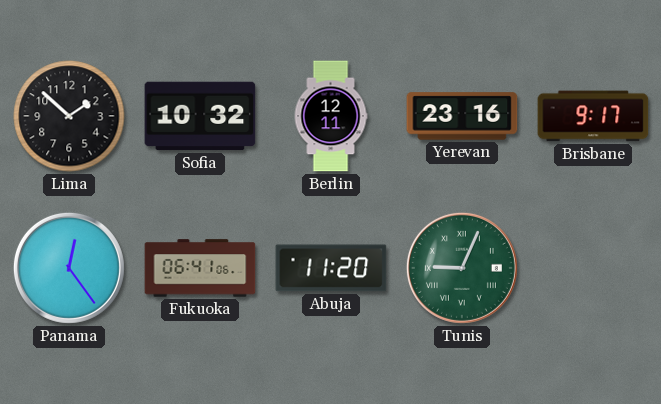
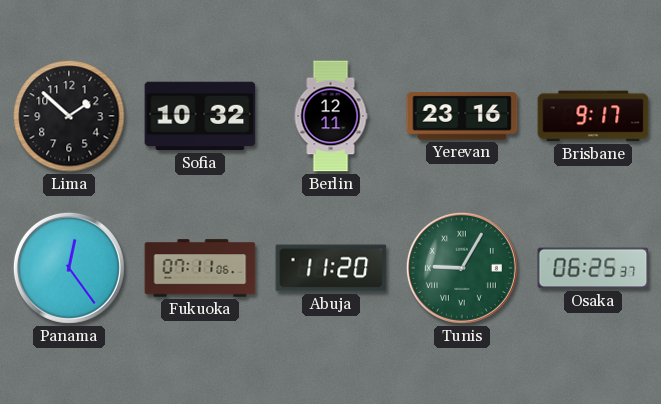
Fukuoka: 06:41 -> 07:11
Tunis: 9:04 -> 9:05
Osaka: none -> 06:25
